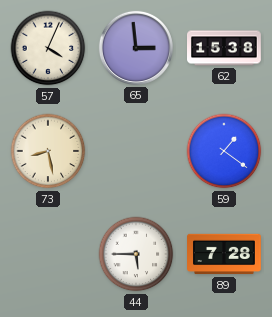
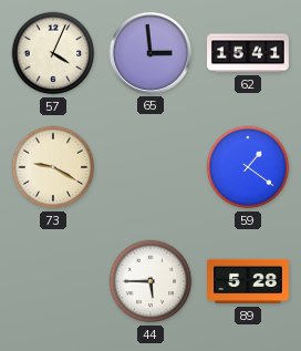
62: 15:38 -> 15:41
73: 8:28 -> 9:20
89: 7:28 -> 5:28
